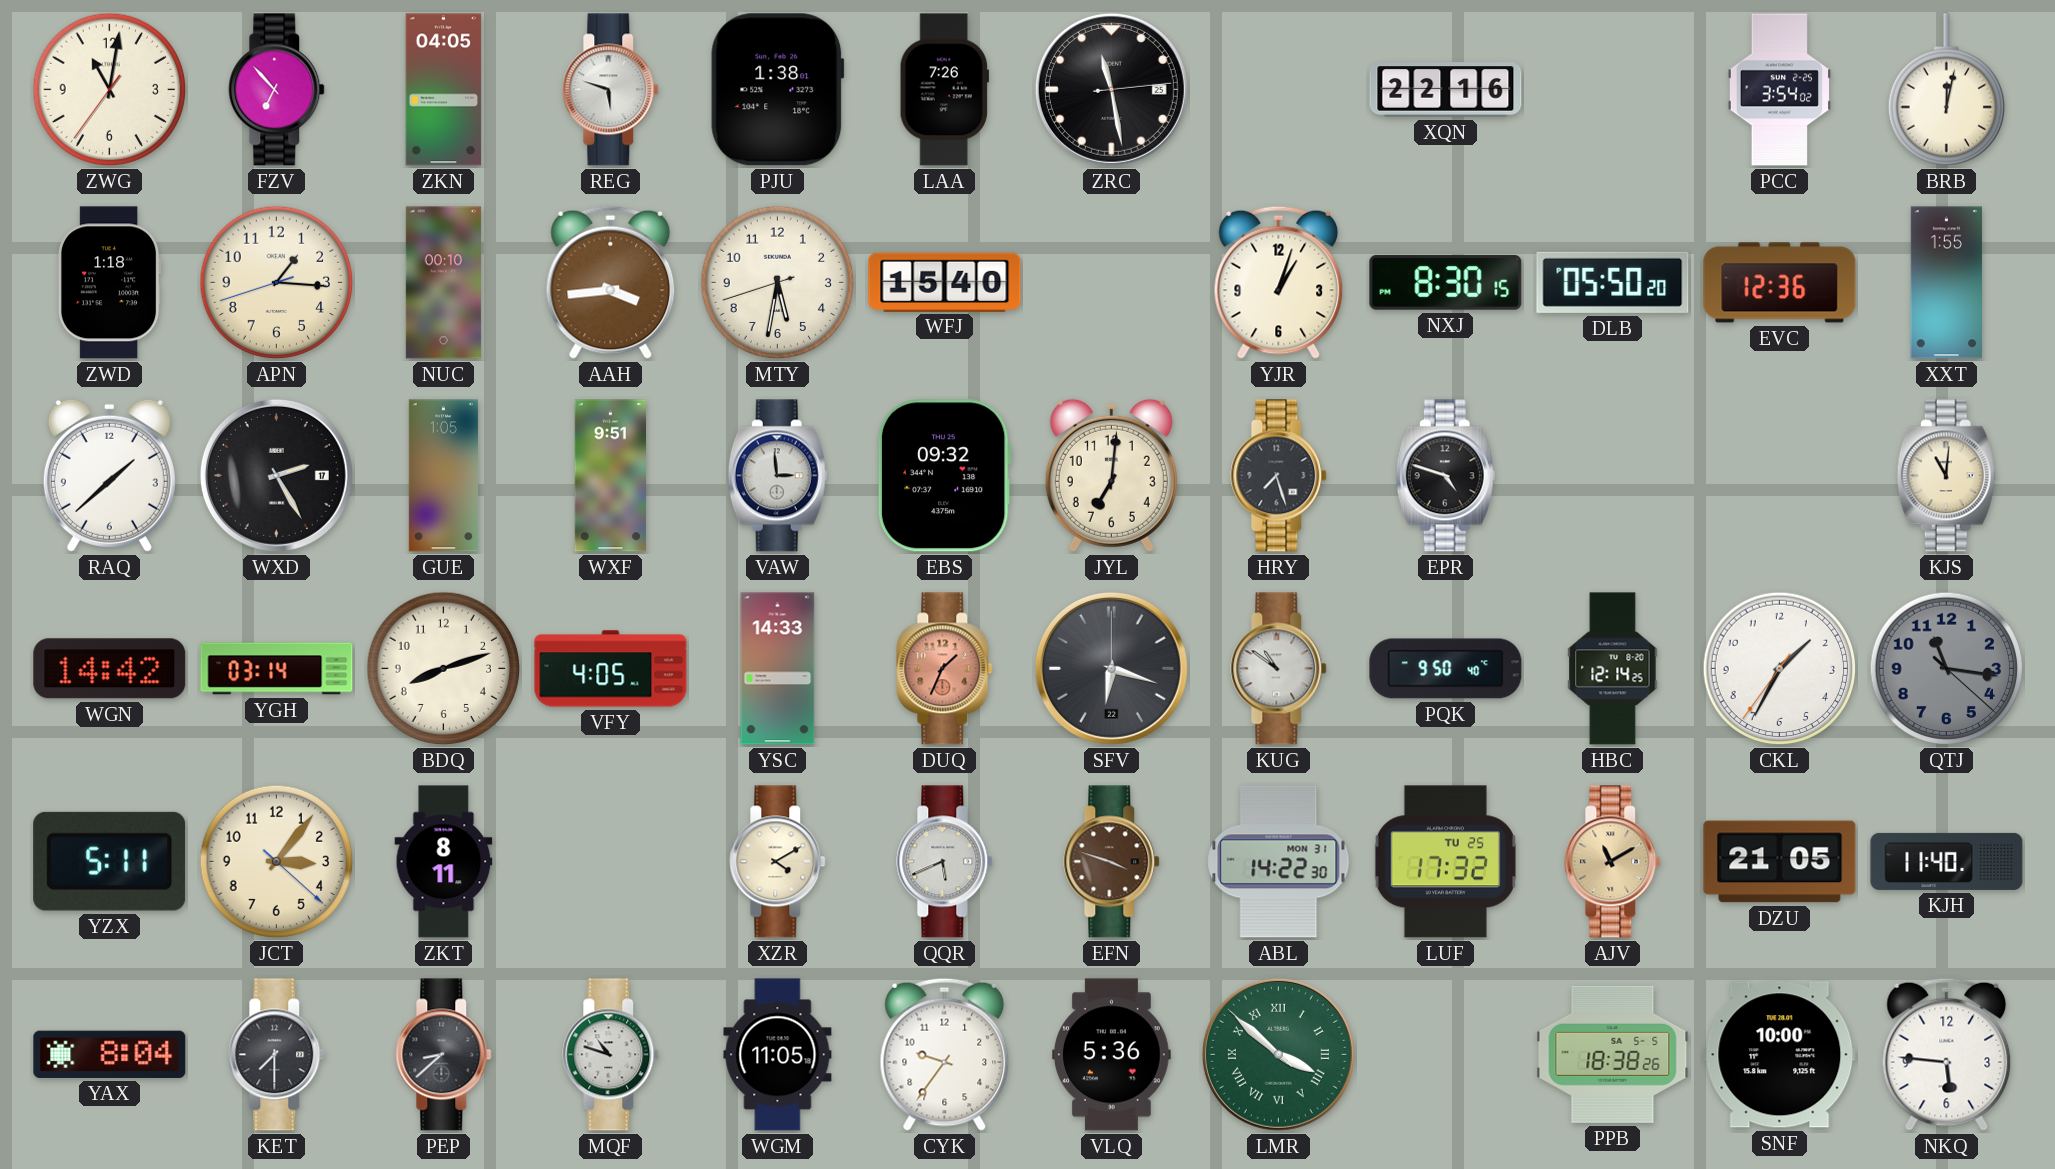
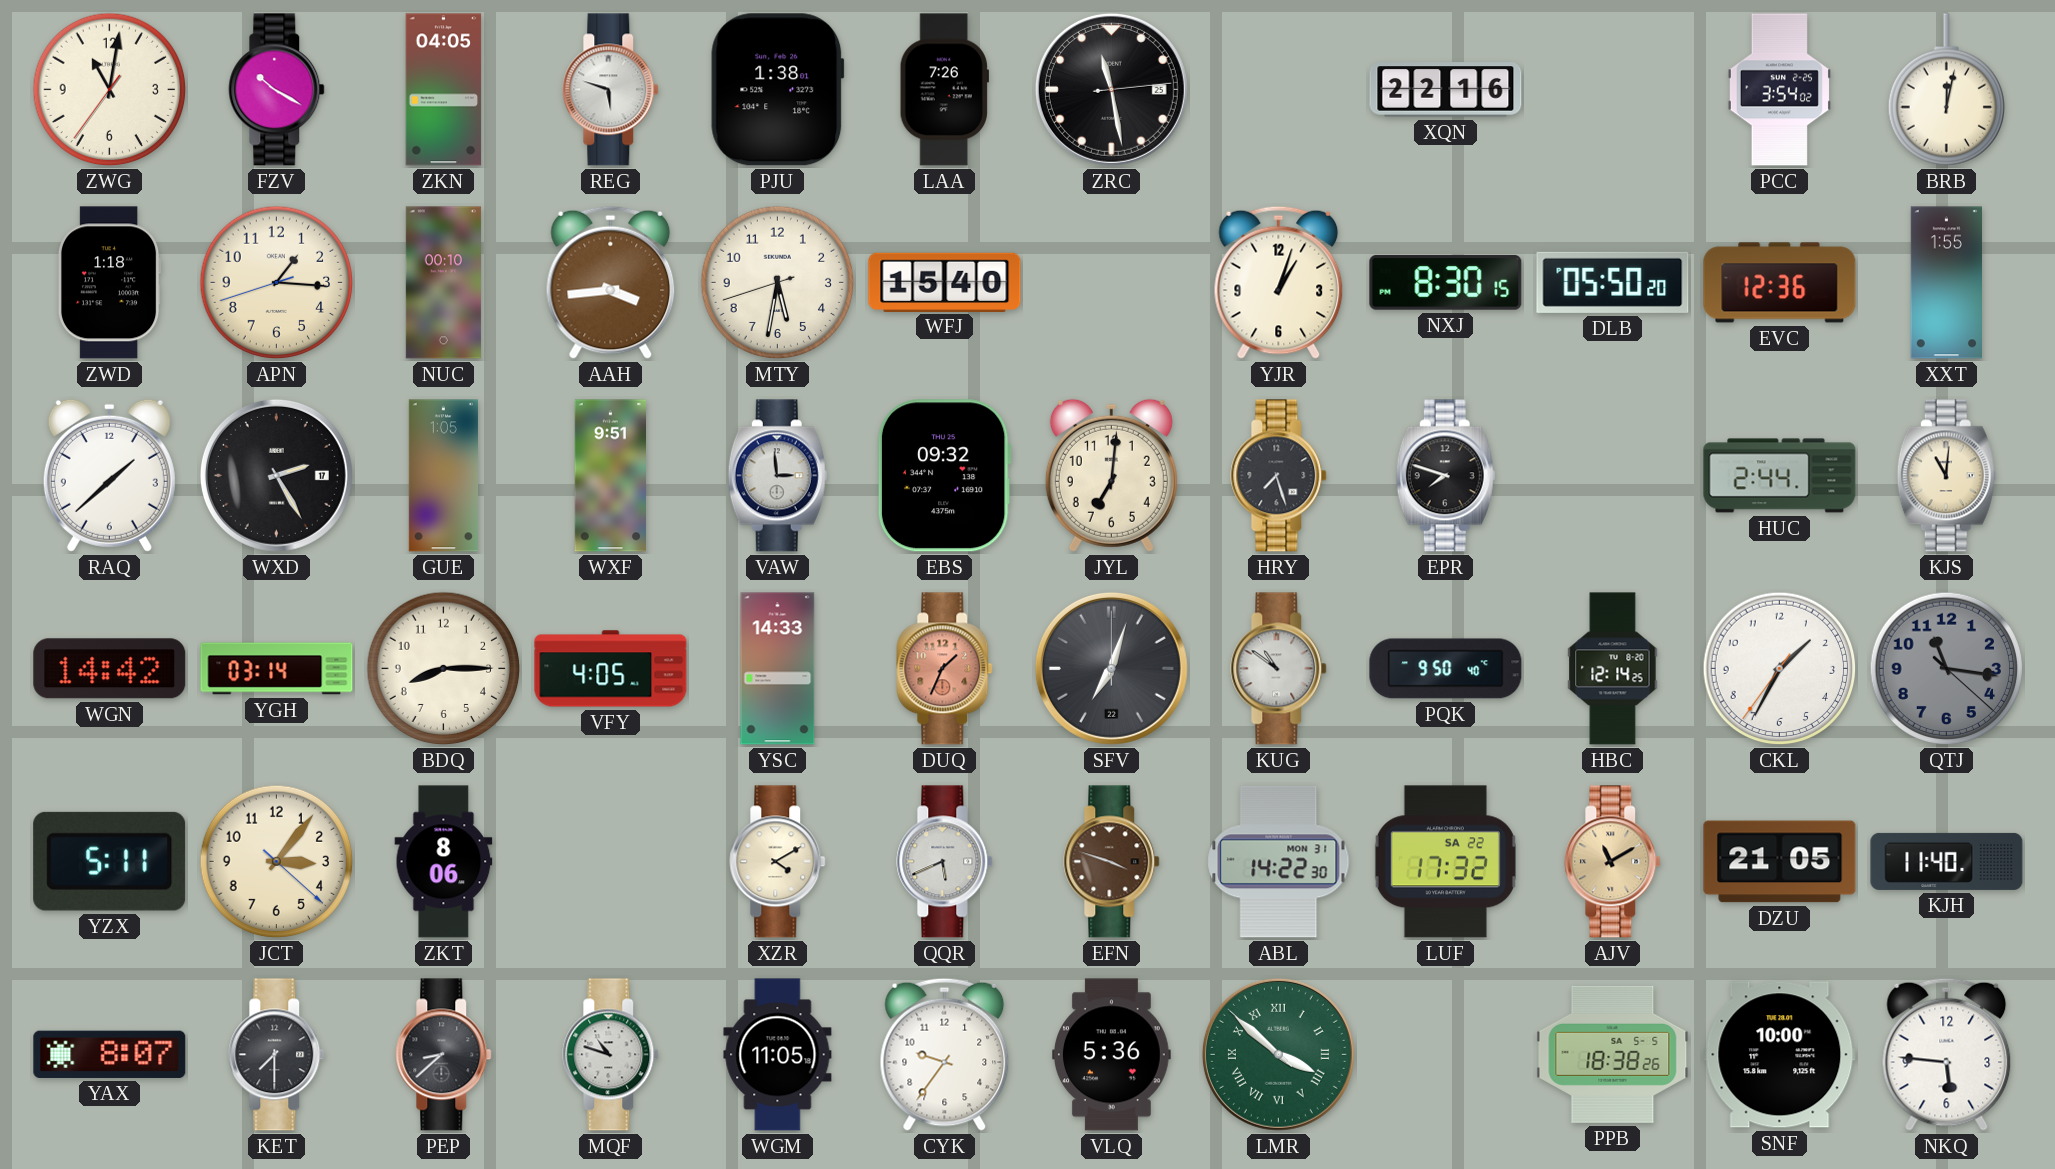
FZV: 6:53 -> 10:20
EPR: 4:48 -> 7:48
HUC: none -> 2:44
BDQ: 8:12 -> 8:15
SFV: 6:18 -> 7:03
ZKT: 8:11 -> 8:06
LUF date: TU 25 -> SA 22
YAX: 8:04 -> 8:07
